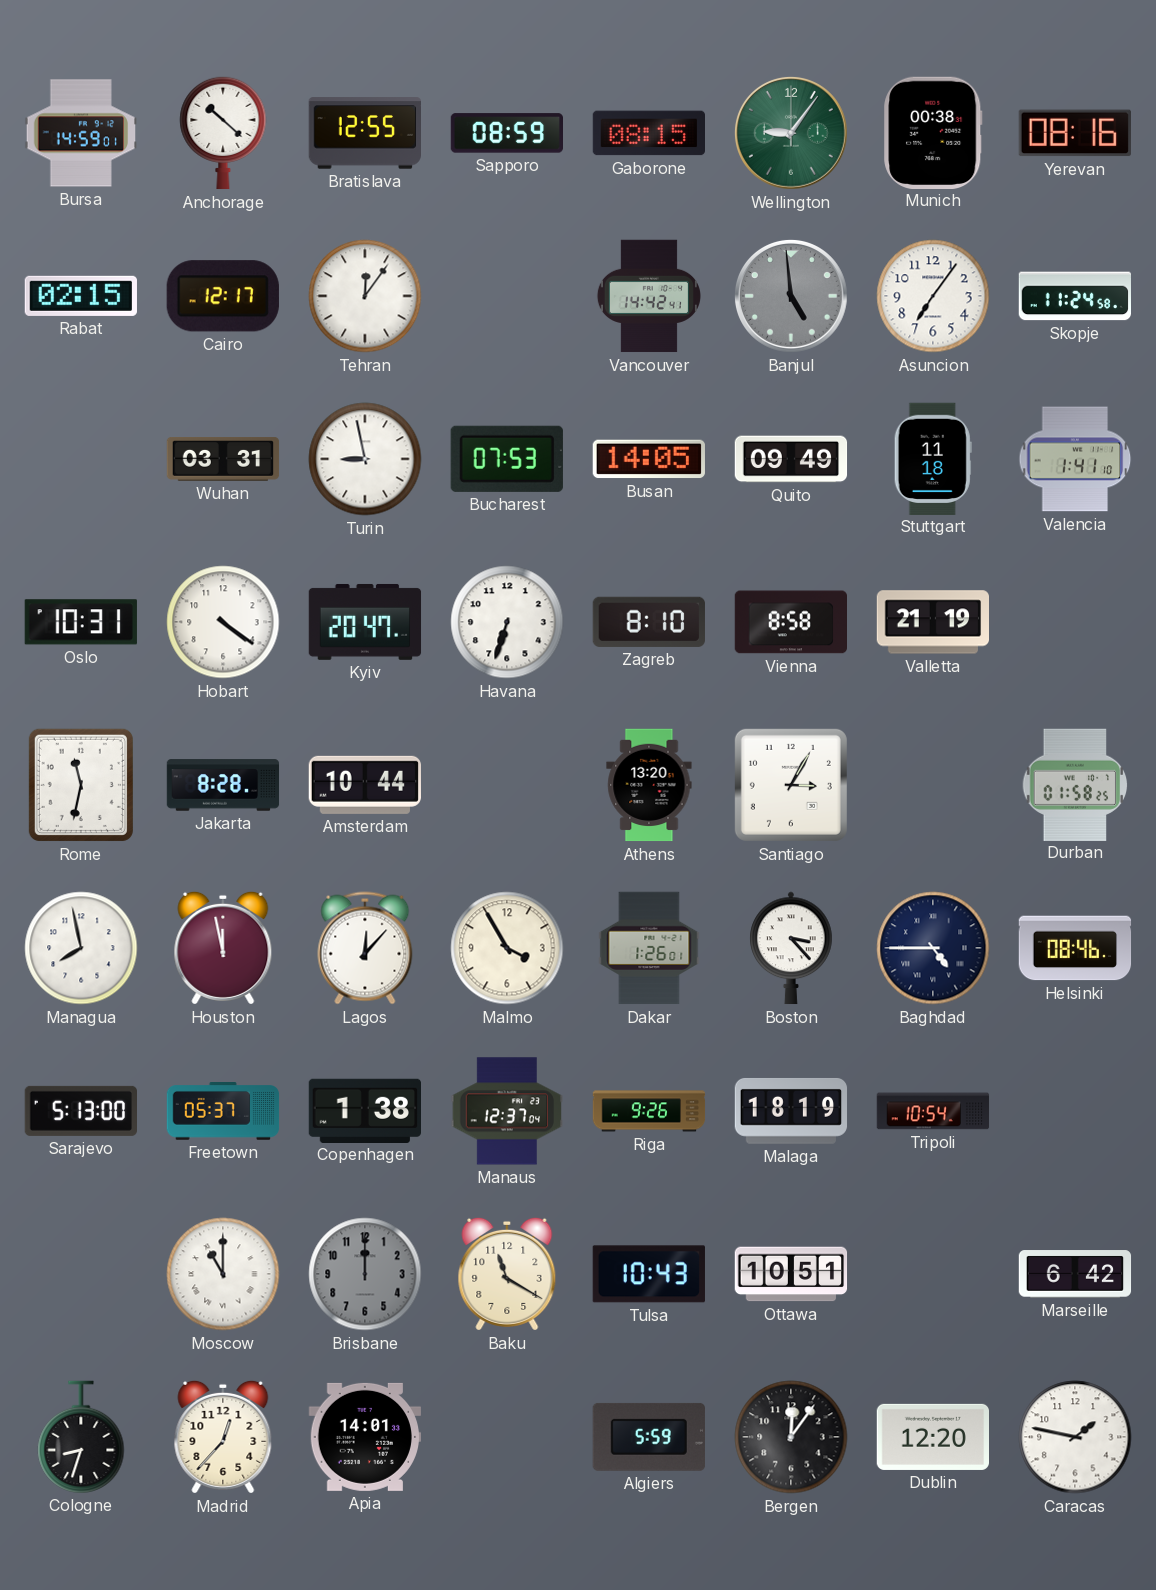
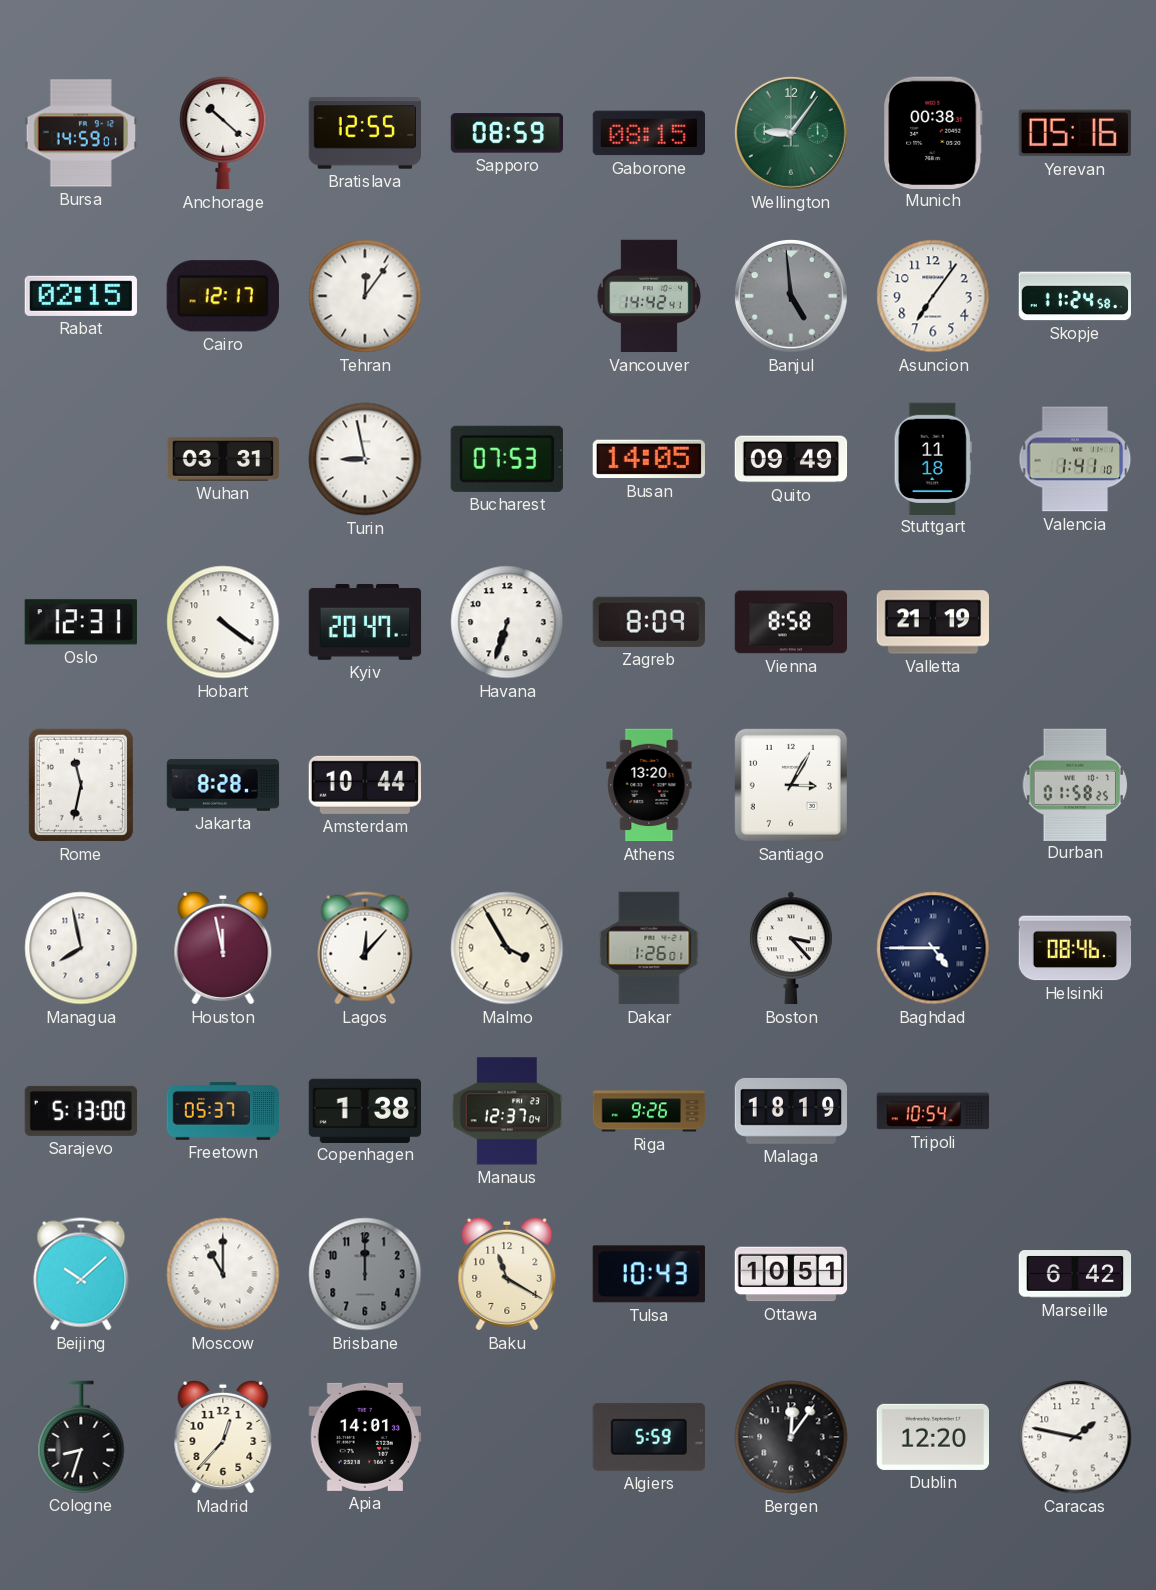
Yerevan: 08:16 -> 05:16
Oslo: 10:31 -> 12:31
Zagreb: 8:10 -> 8:09
Beijing: none -> 10:08
